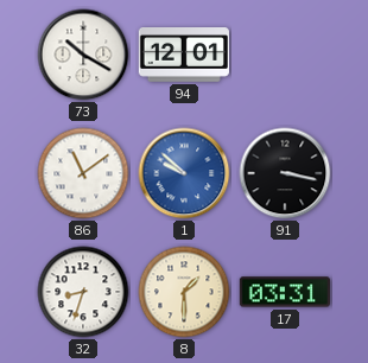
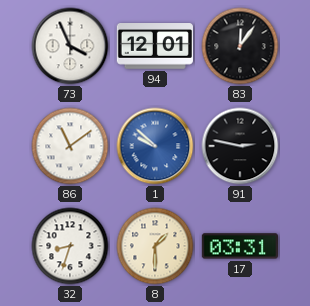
73: 10:20 -> 3:56
83: none -> 12:06
91: 3:17 -> 2:47
